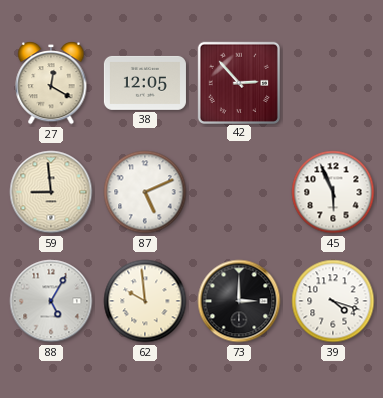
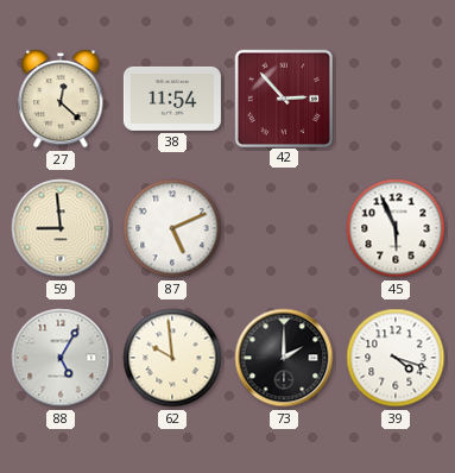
27: 12:20 -> 12:22
38: 12:05 -> 11:54
73: 3:00 -> 2:00
